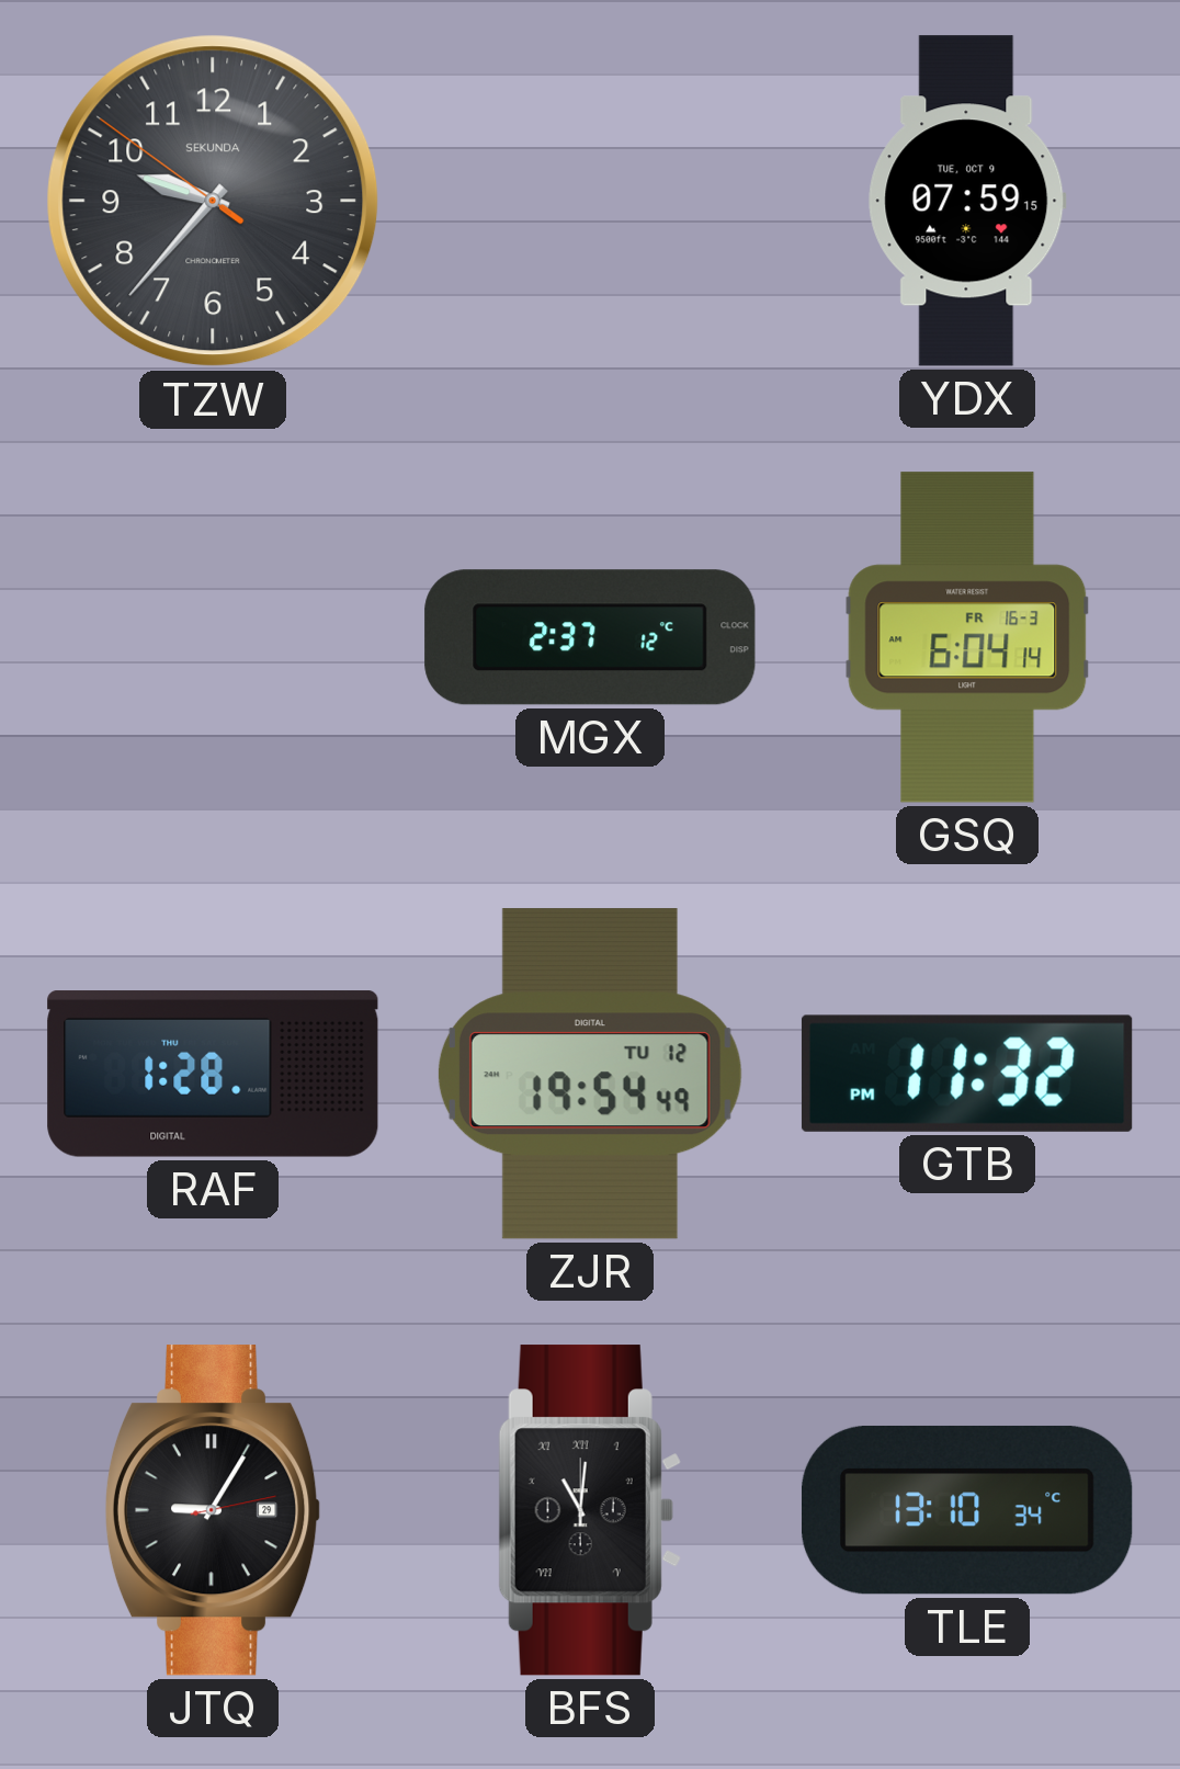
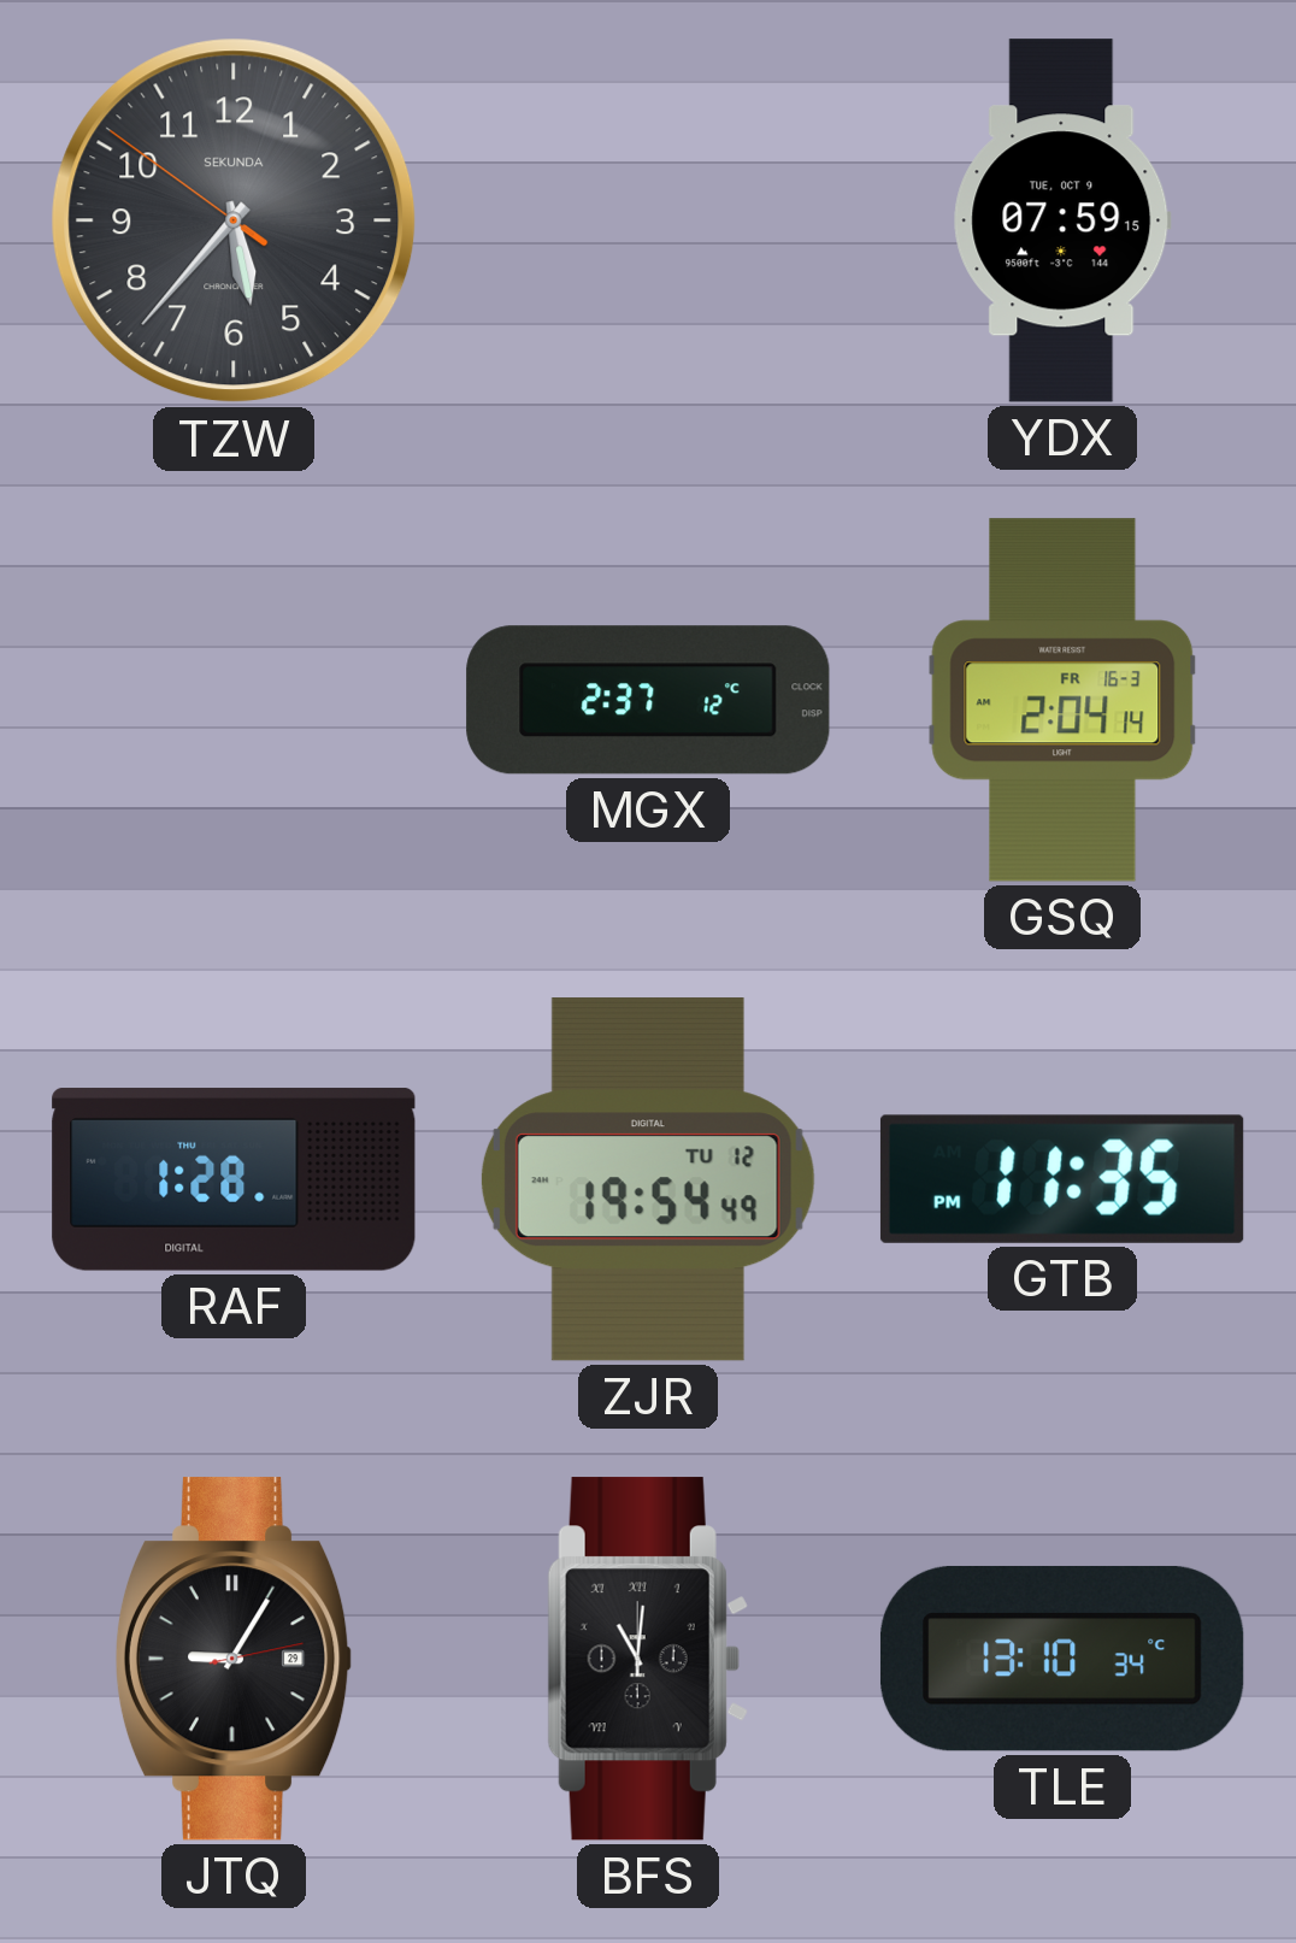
TZW: 9:36 -> 5:36
GSQ: 6:04 -> 2:04
GTB: 11:32 -> 11:35
